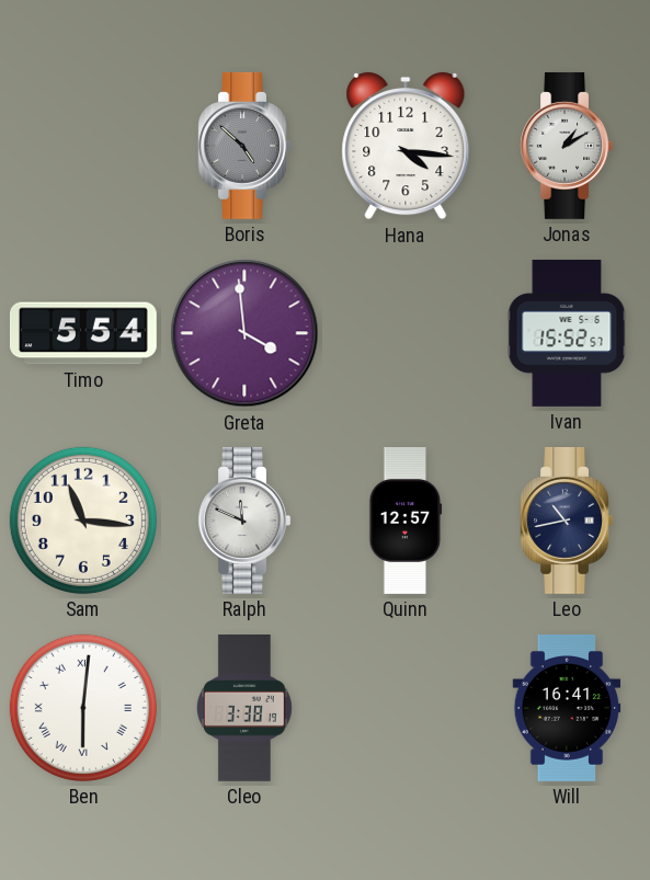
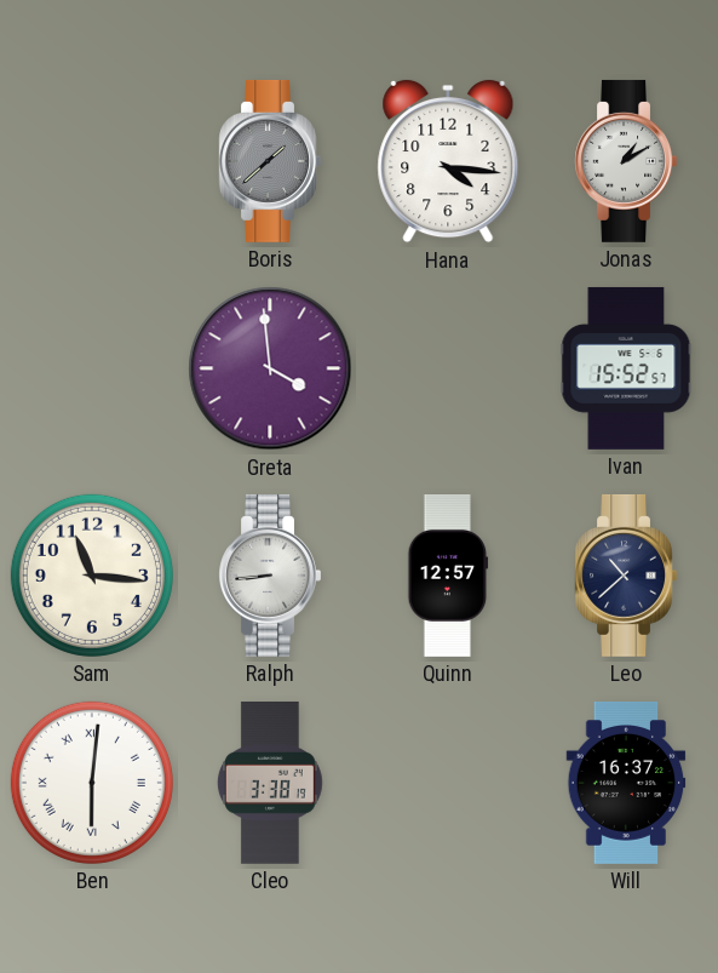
Boris: 4:52 -> 1:38
Timo: 5:54 -> none
Ralph: 11:49 -> 8:44
Leo: 10:43 -> 10:38
Will: 16:41 -> 16:37
